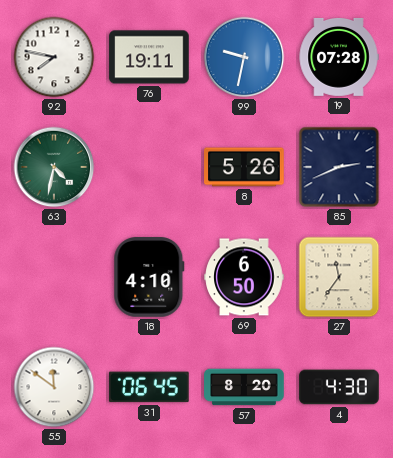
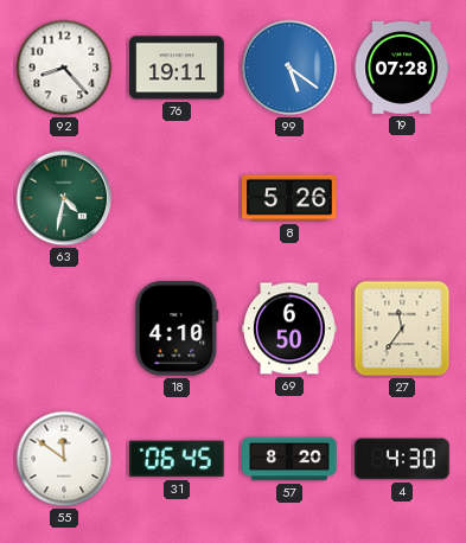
92: 7:47 -> 8:23
99: 9:32 -> 5:21
85: 2:41 -> none
